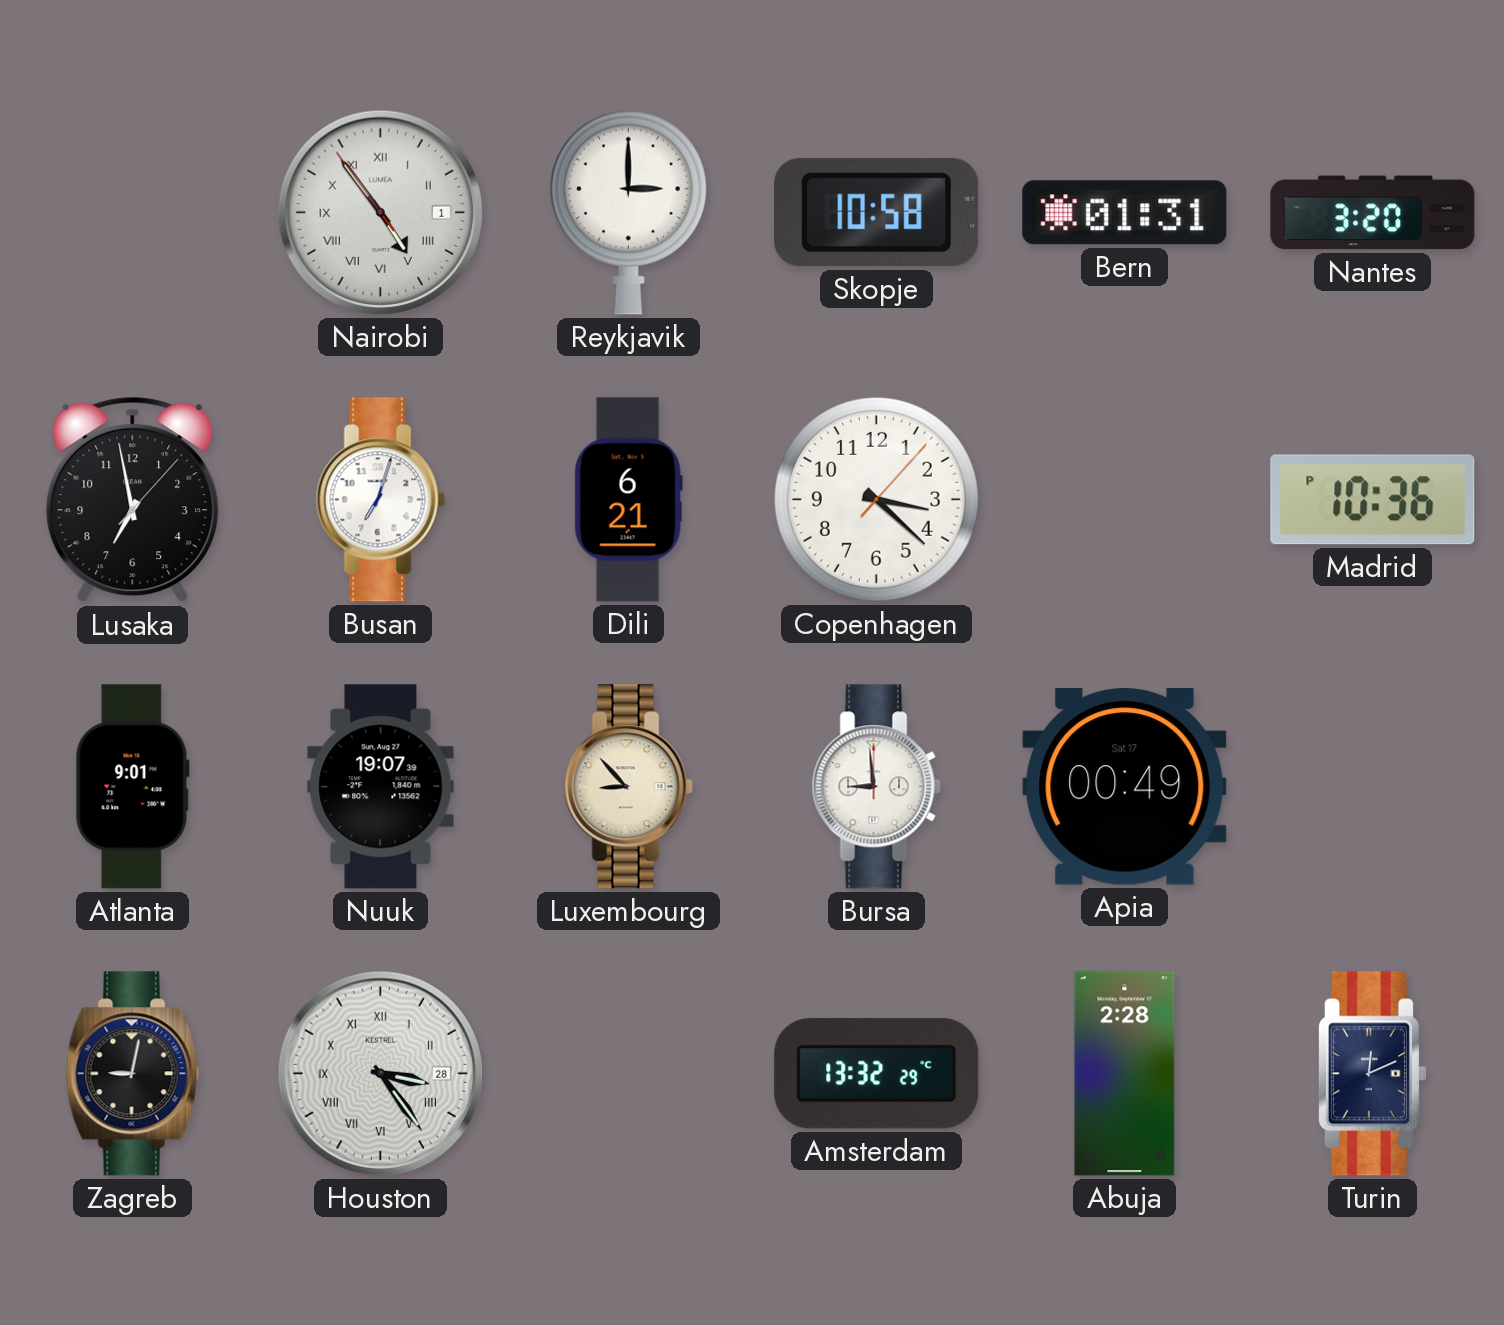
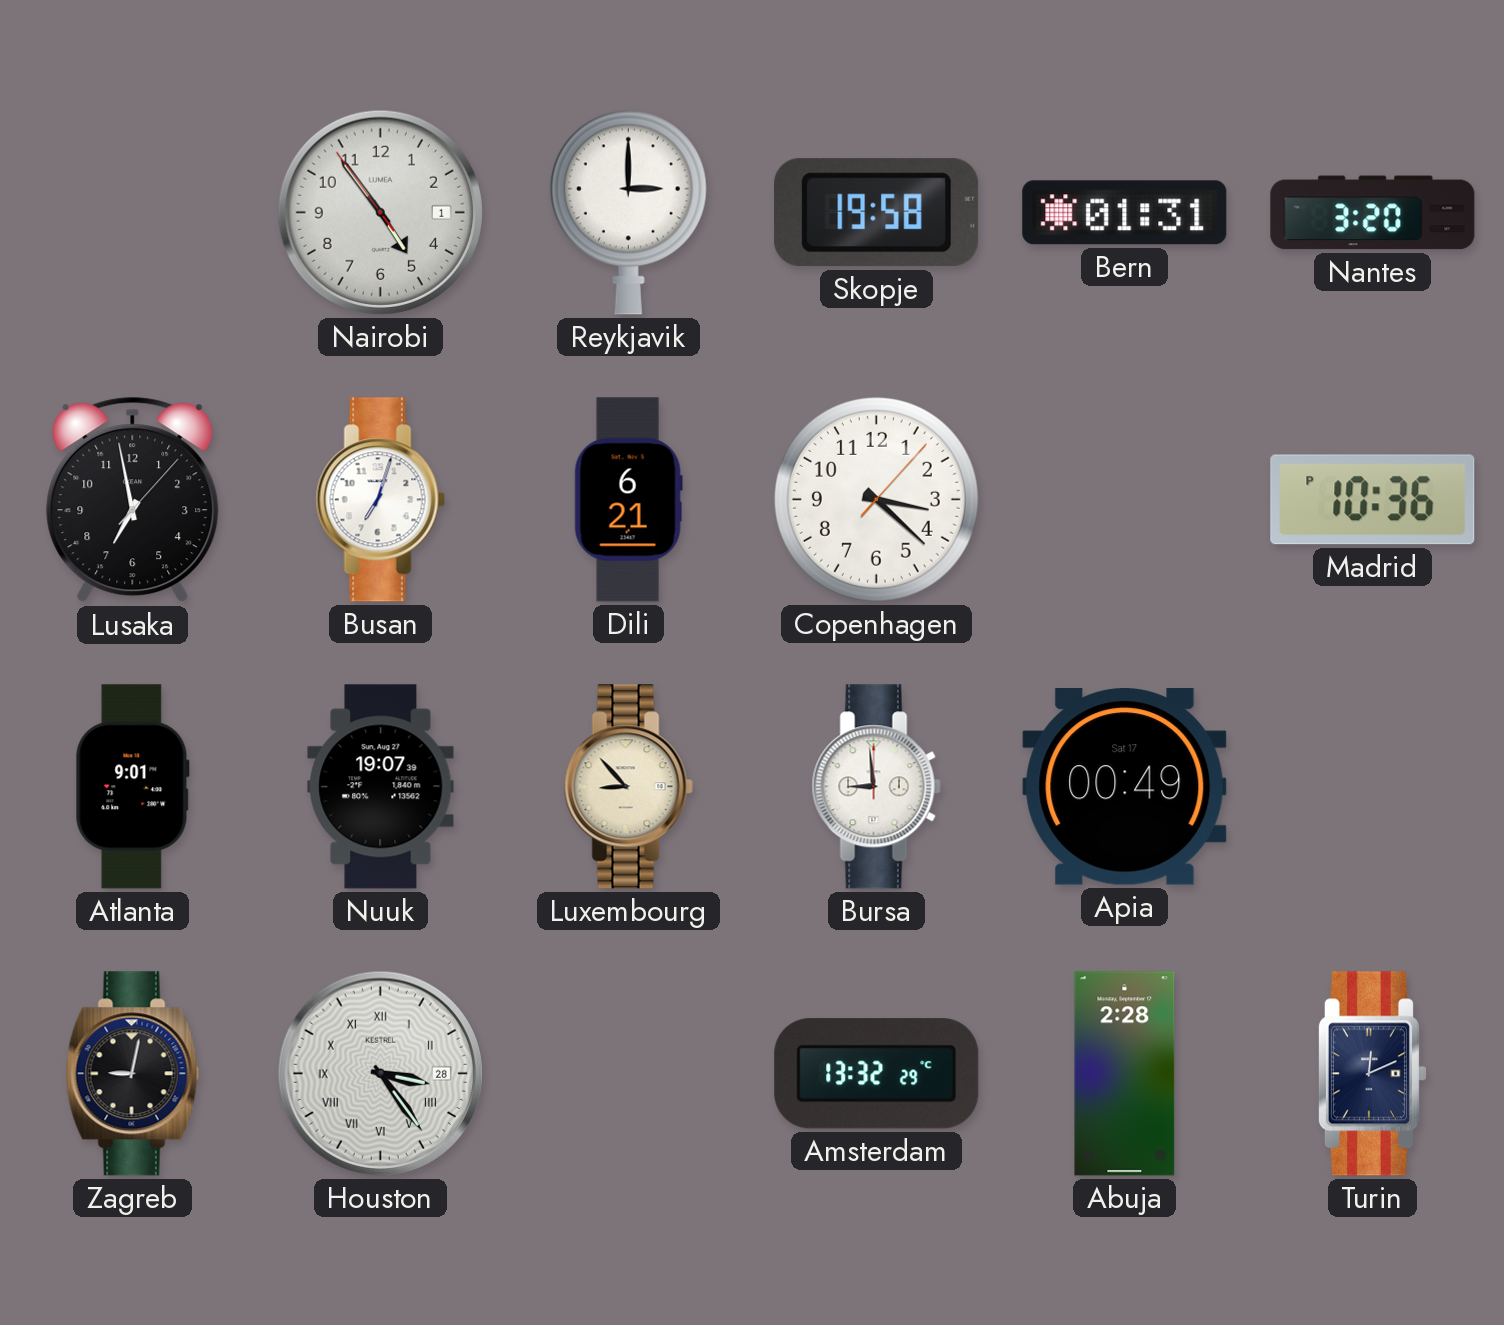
Nairobi numerals: Roman -> Arabic
Skopje: 10:58 -> 19:58
